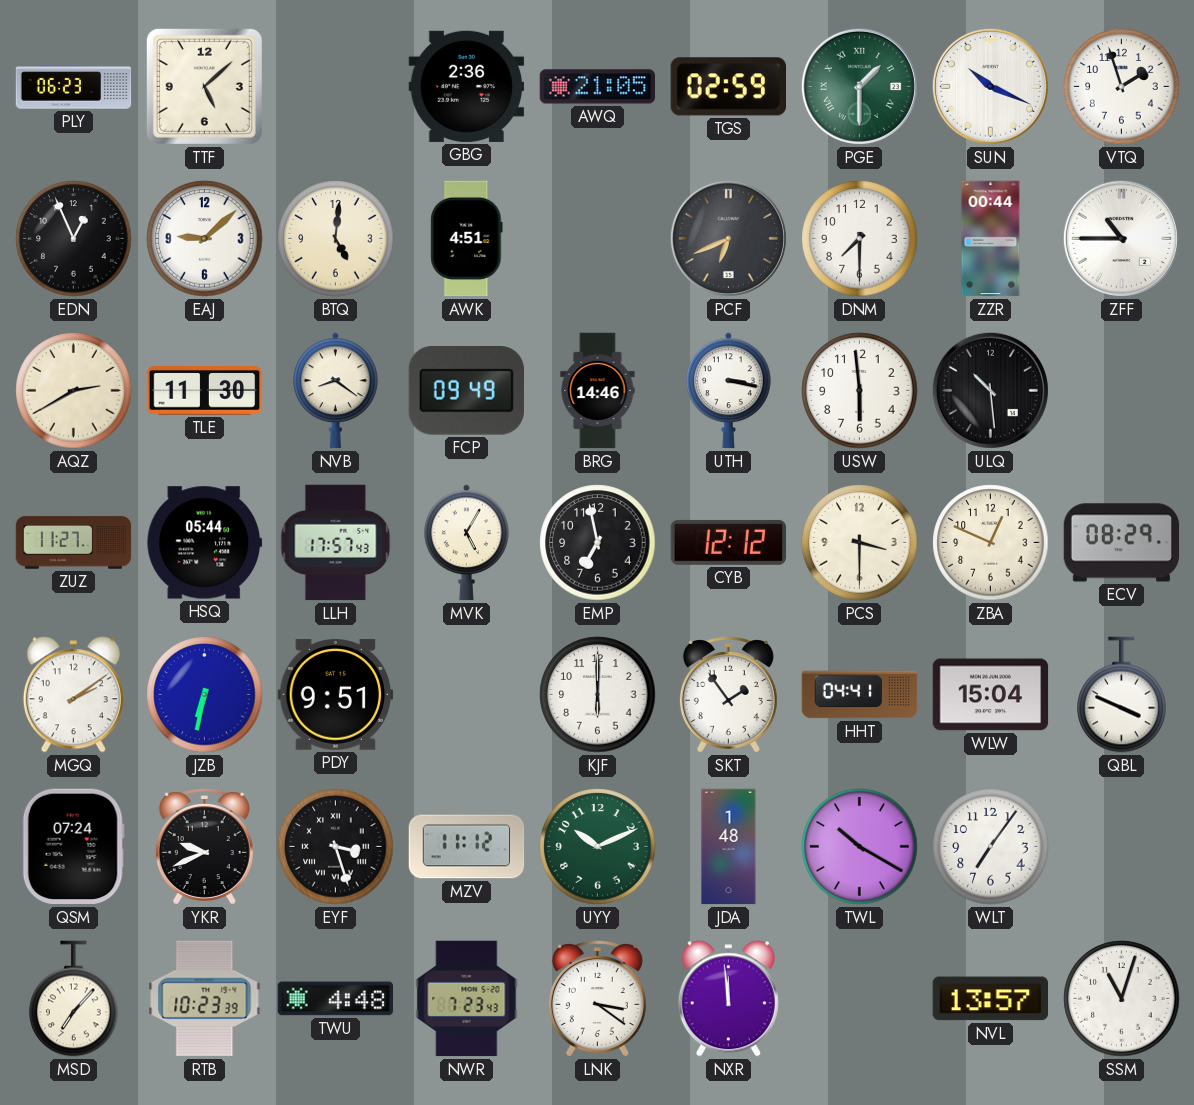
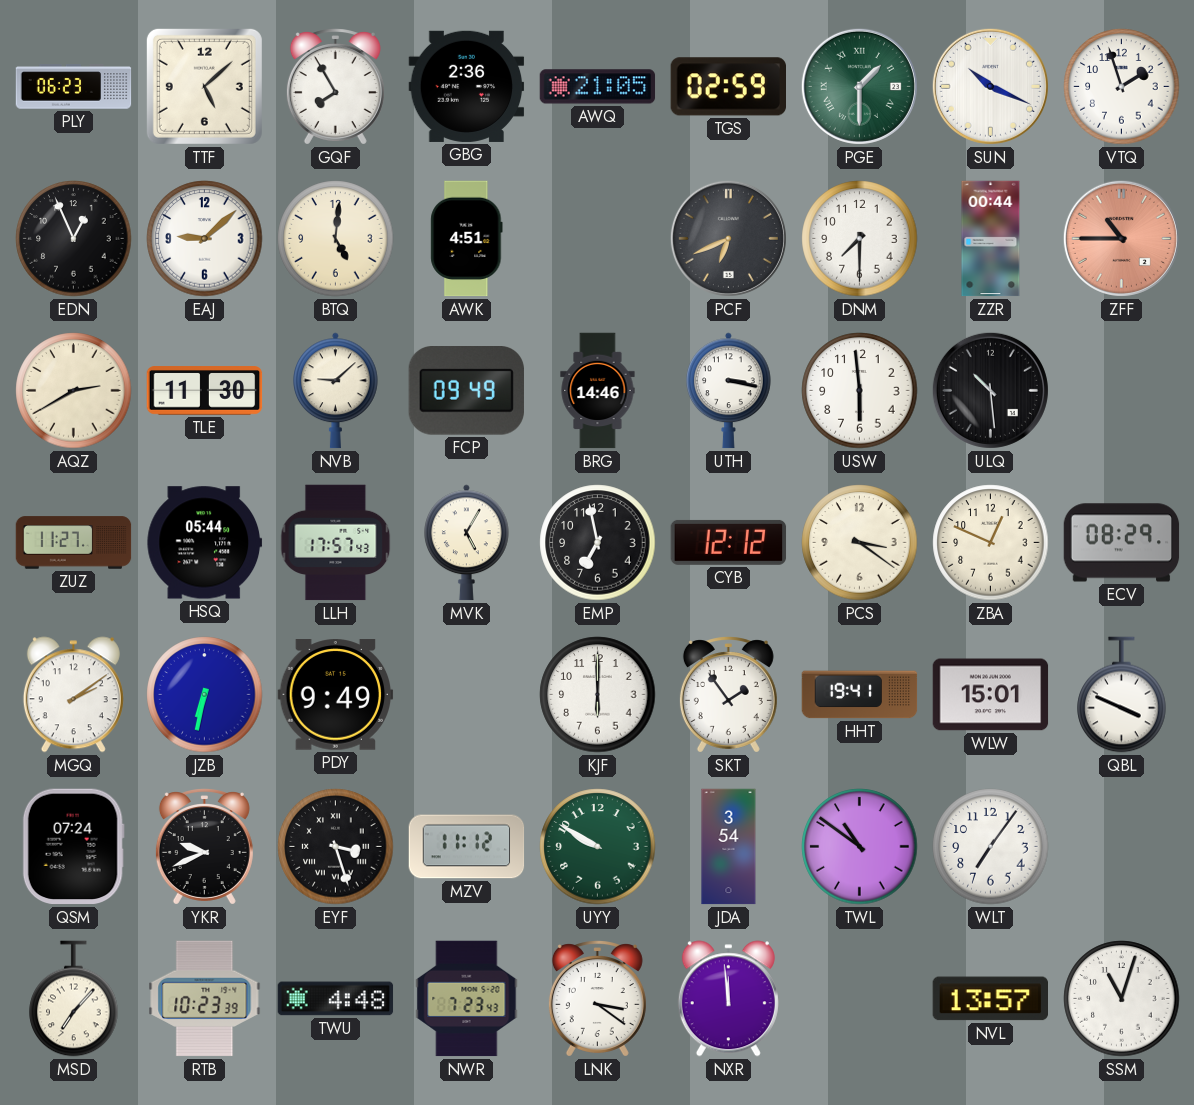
GQF: none -> 7:55
ZFF dial: white -> salmon
NVB: 8:21 -> 9:08
PCS: 3:30 -> 3:21
PDY: 9:51 -> 9:49
HHT: 04:41 -> 19:41
WLW: 15:04 -> 15:01
UYY: 10:11 -> 9:50
JDA: 1:48 -> 3:54
TWL: 10:20 -> 10:51
